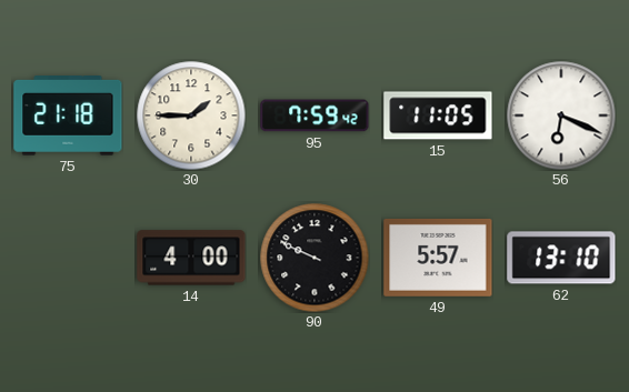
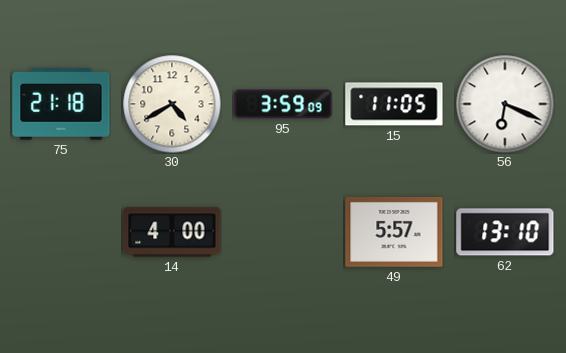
30: 1:45 -> 4:40
95: 7:59 -> 3:59
90: 9:49 -> none
